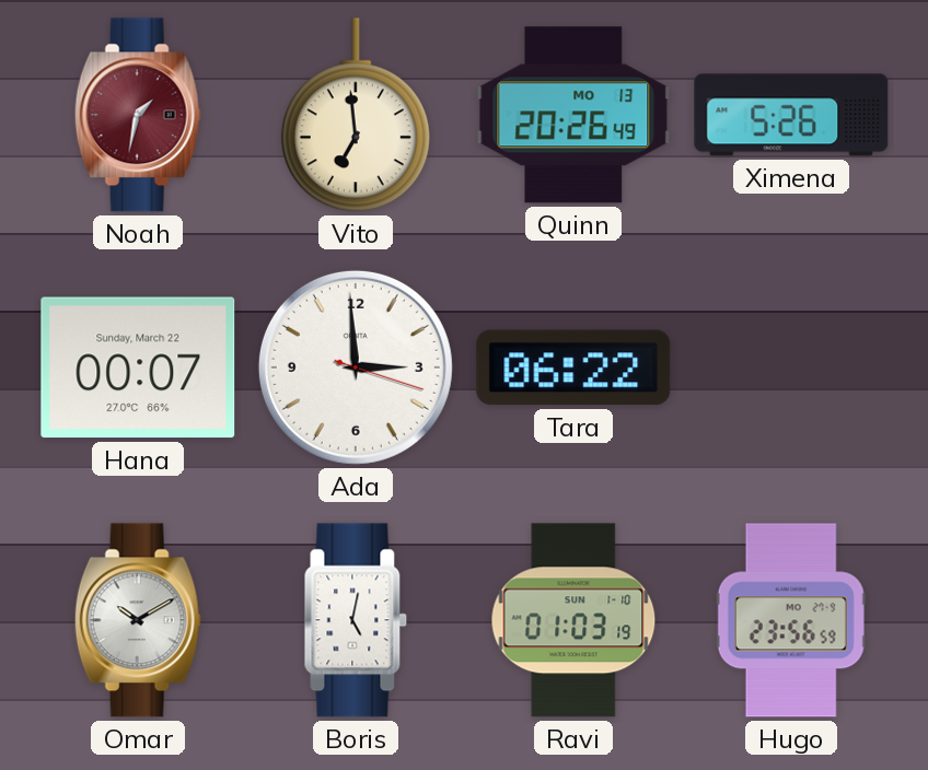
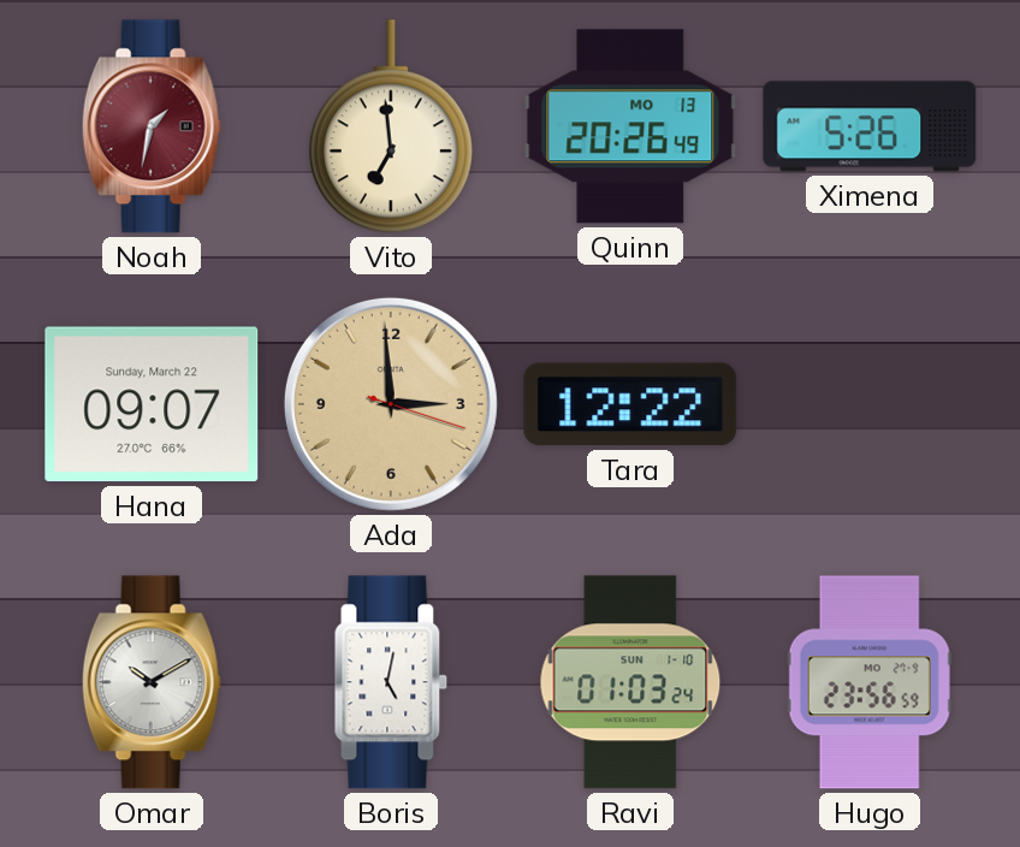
Hana: 00:07 -> 09:07
Ada dial: white -> champagne
Tara: 06:22 -> 12:22
Ravi: 01:03:19 -> 01:03:24
